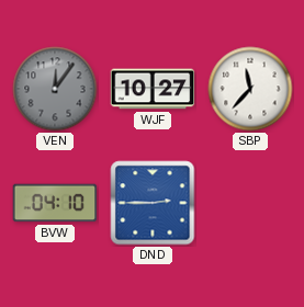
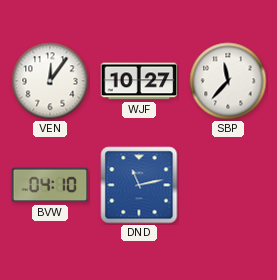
VEN dial: grey -> white
DND: 2:45 -> 11:13
